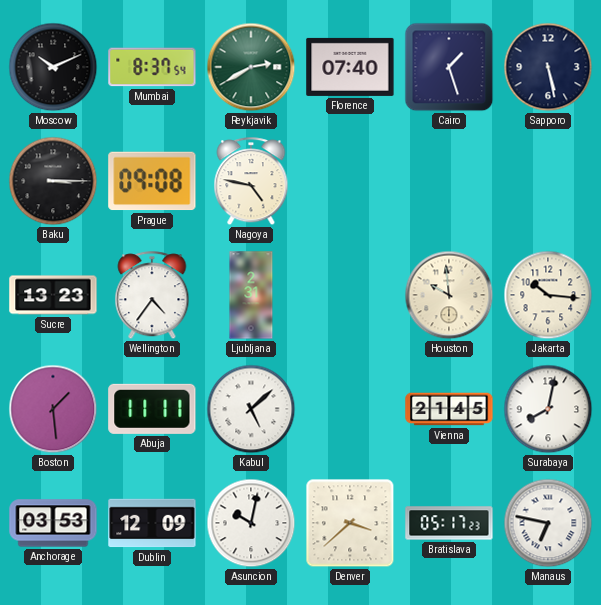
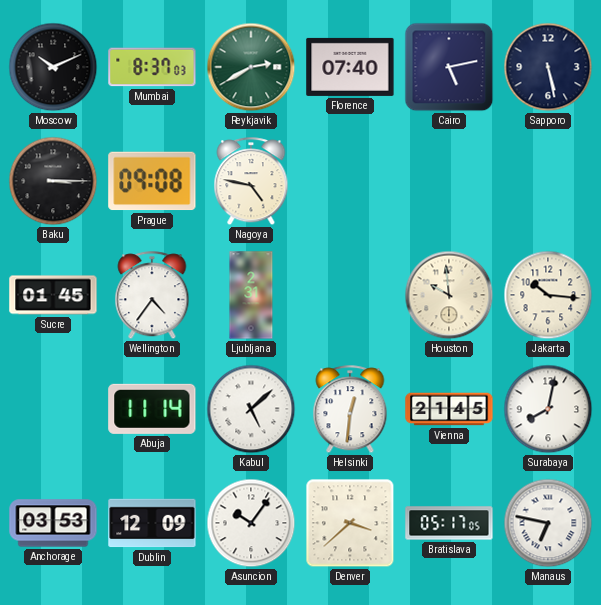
Mumbai: 8:37:54 -> 8:37:03
Cairo: 1:27 -> 5:13
Sucre: 13:23 -> 01:45
Boston: 1:29 -> none
Abuja: 11:11 -> 11:14
Helsinki: none -> 12:31
Asuncion: 10:02 -> 10:06
Bratislava: 05:17:23 -> 05:17:05
